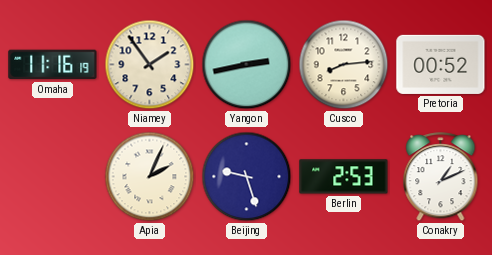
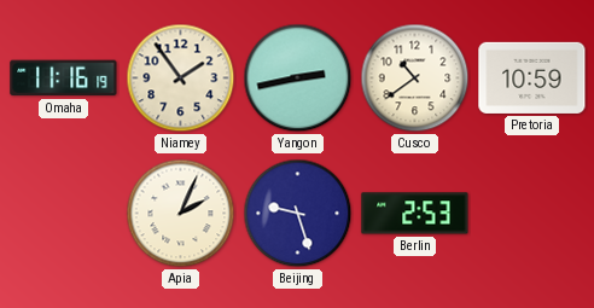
Cusco: 8:14 -> 10:39
Pretoria: 00:52 -> 10:59
Conakry: 1:11 -> none
